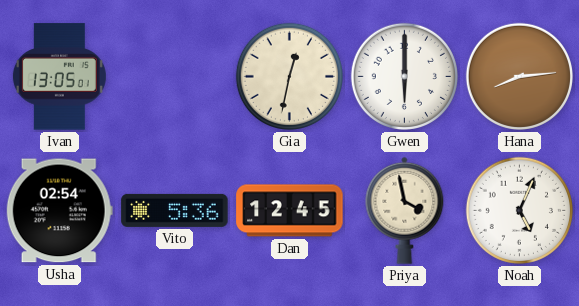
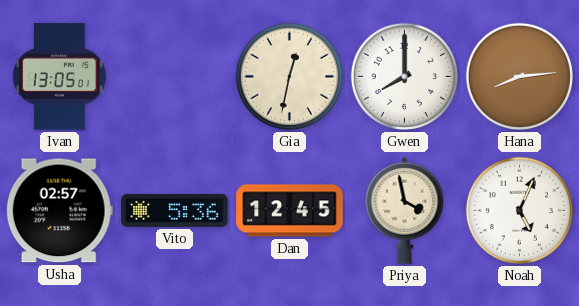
Gwen: 6:00 -> 8:00
Usha: 02:54 -> 02:57
